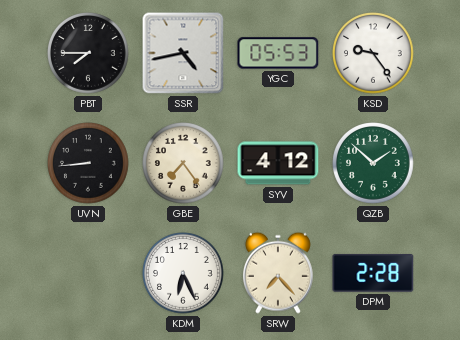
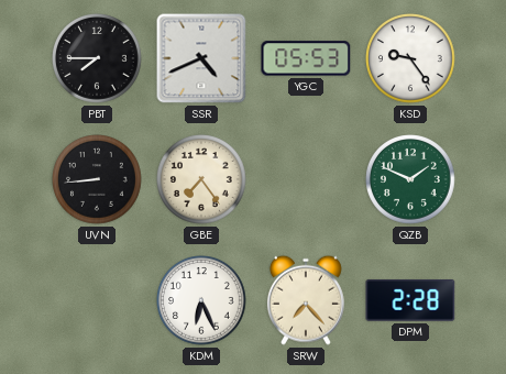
SSR: 4:43 -> 4:41
SYV: 4:12 -> none
QZB: 1:52 -> 1:49
